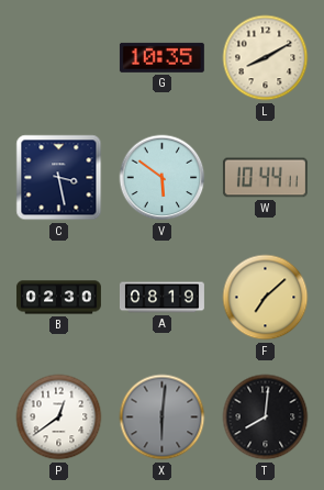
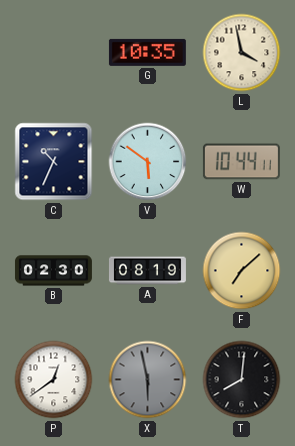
L: 8:10 -> 3:58
C: 3:28 -> 10:34
X: 6:01 -> 5:58
